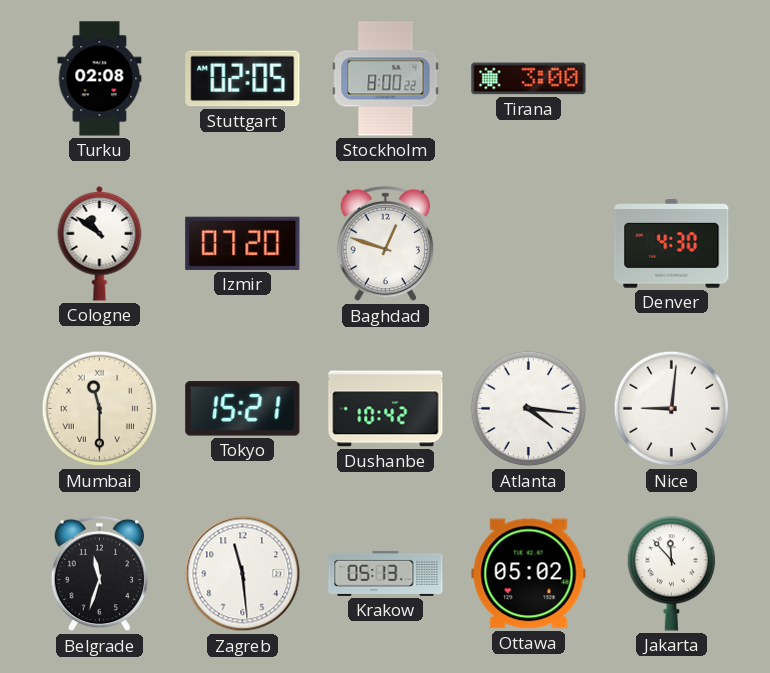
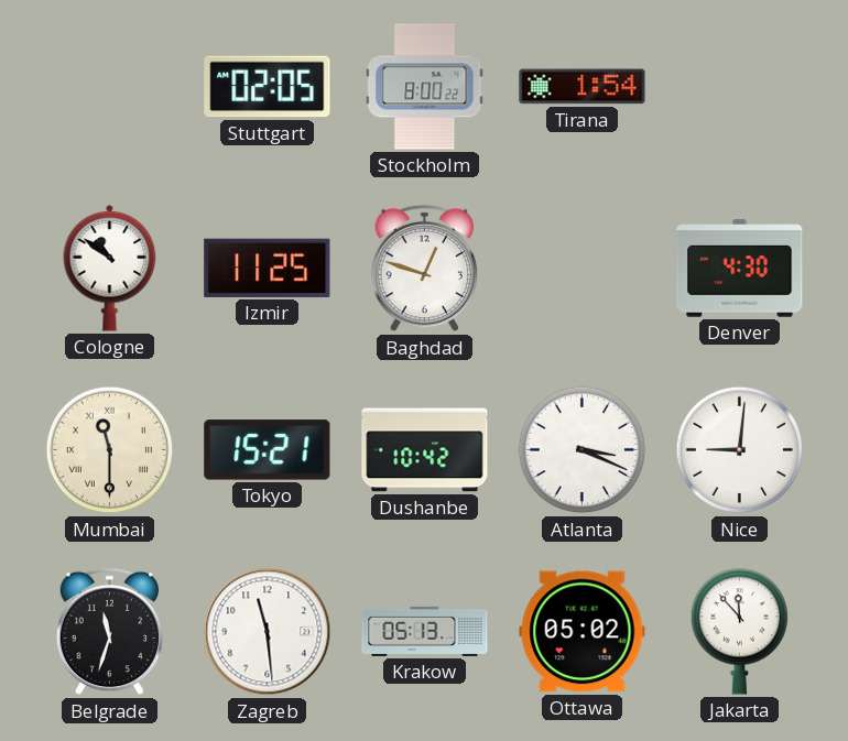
Turku: 02:08 -> none
Tirana: 3:00 -> 1:54
Izmir: 07:20 -> 11:25
Atlanta: 4:16 -> 3:19
